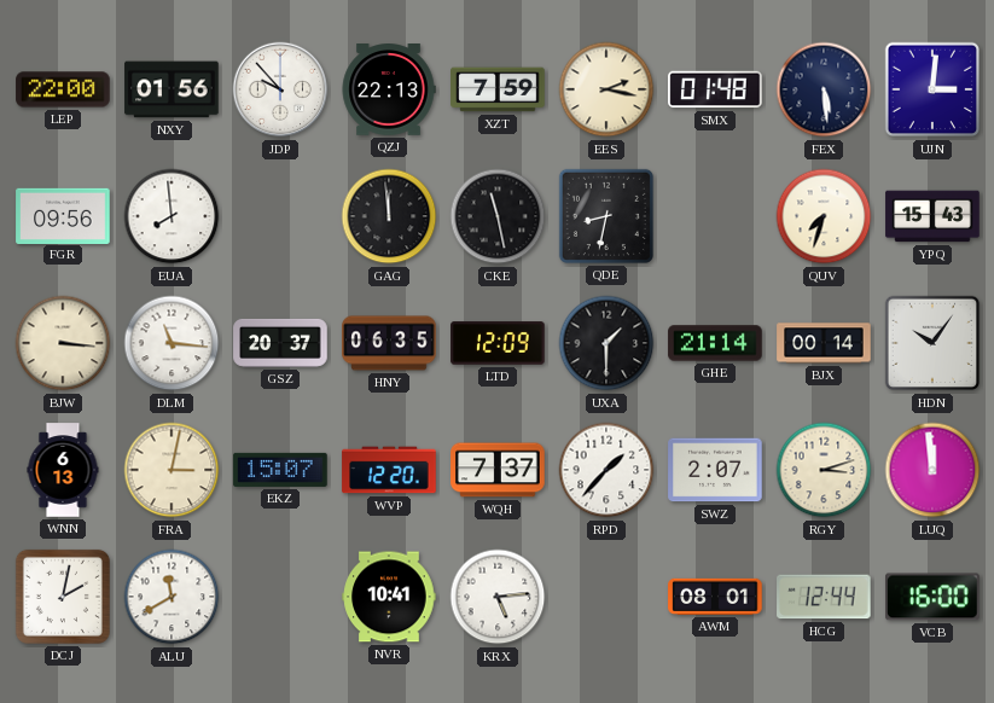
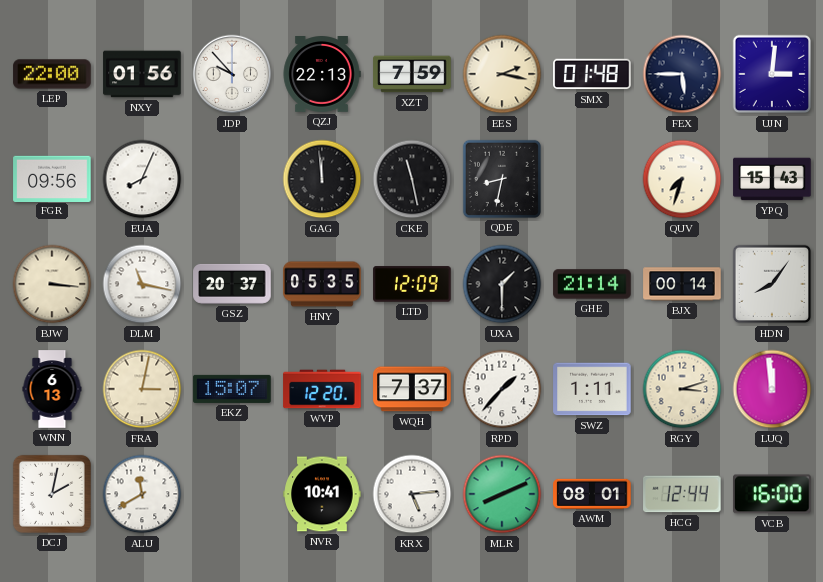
FEX: 5:29 -> 5:45
EUA: 7:59 -> 8:04
DLM: 11:16 -> 11:17
HNY: 06:35 -> 05:35
HDN: 10:06 -> 8:06
SWZ: 2:07 -> 1:11
MLR: none -> 8:11
